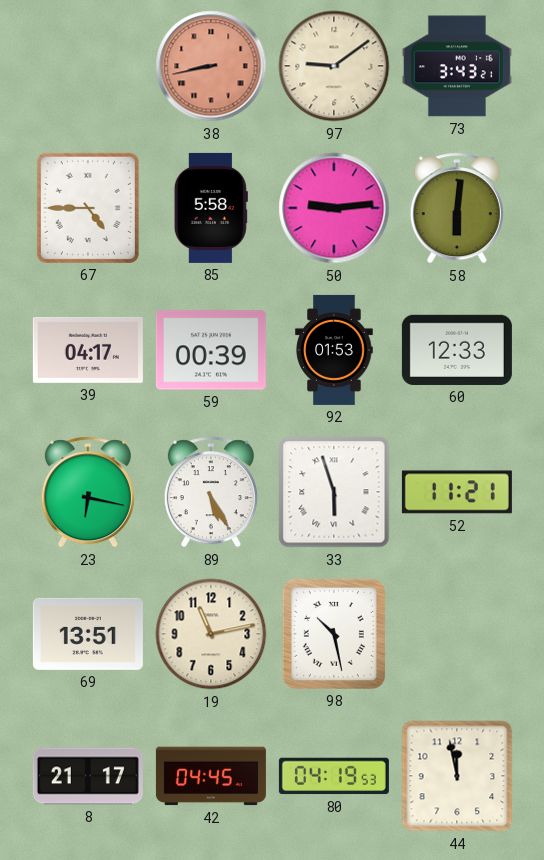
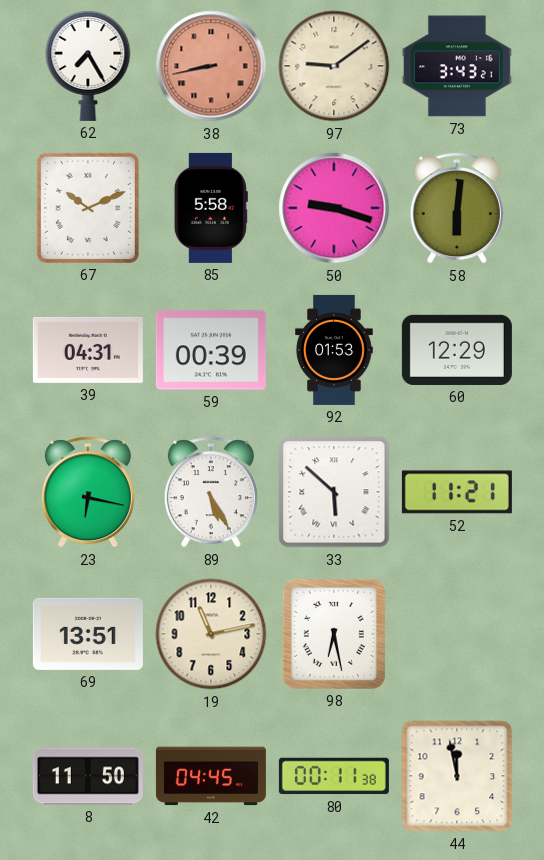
62: none -> 7:25
67: 4:45 -> 10:11
50: 9:14 -> 9:18
39: 04:17 -> 04:31
60: 12:33 -> 12:29
33: 5:57 -> 5:52
98: 10:28 -> 6:28
8: 21:17 -> 11:50
80: 04:19 -> 00:11
